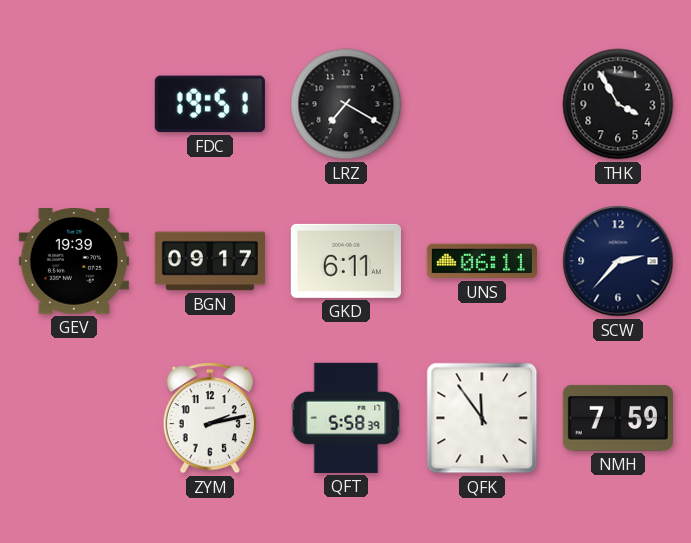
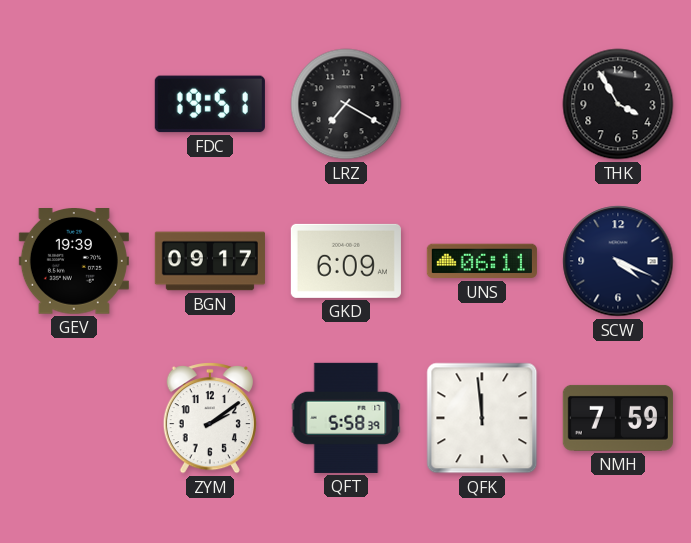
GKD: 6:11 -> 6:09
SCW: 2:37 -> 4:19
ZYM: 2:13 -> 2:09
QFK: 11:54 -> 11:59
